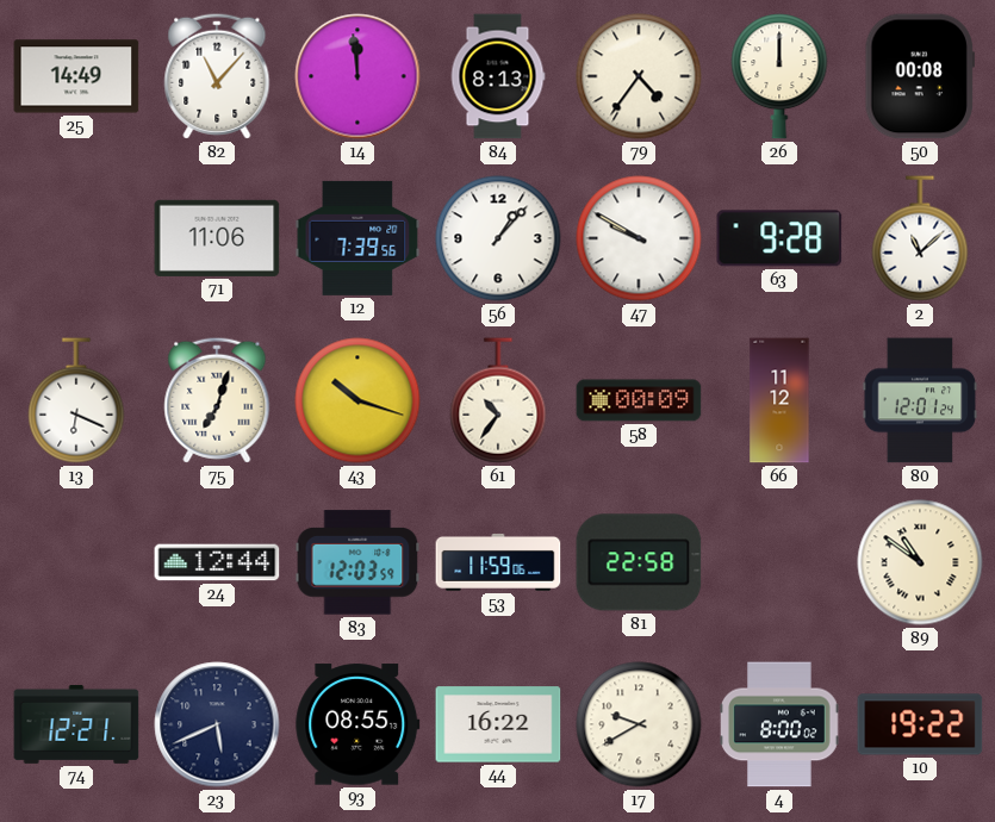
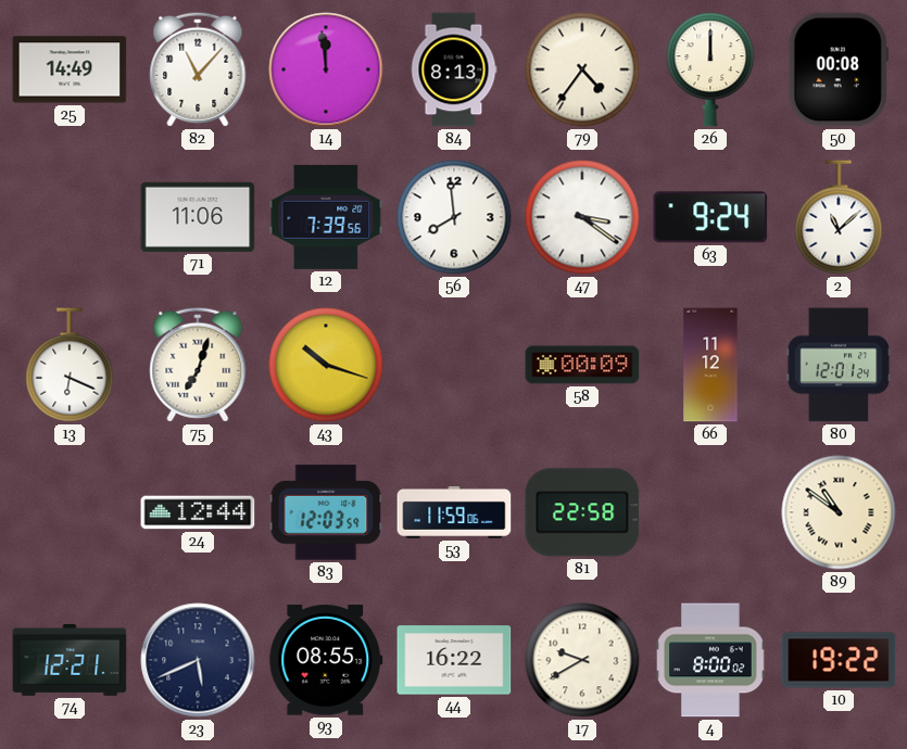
56: 1:07 -> 7:59
47: 9:50 -> 3:21
63: 9:28 -> 9:24
61: 10:36 -> none
